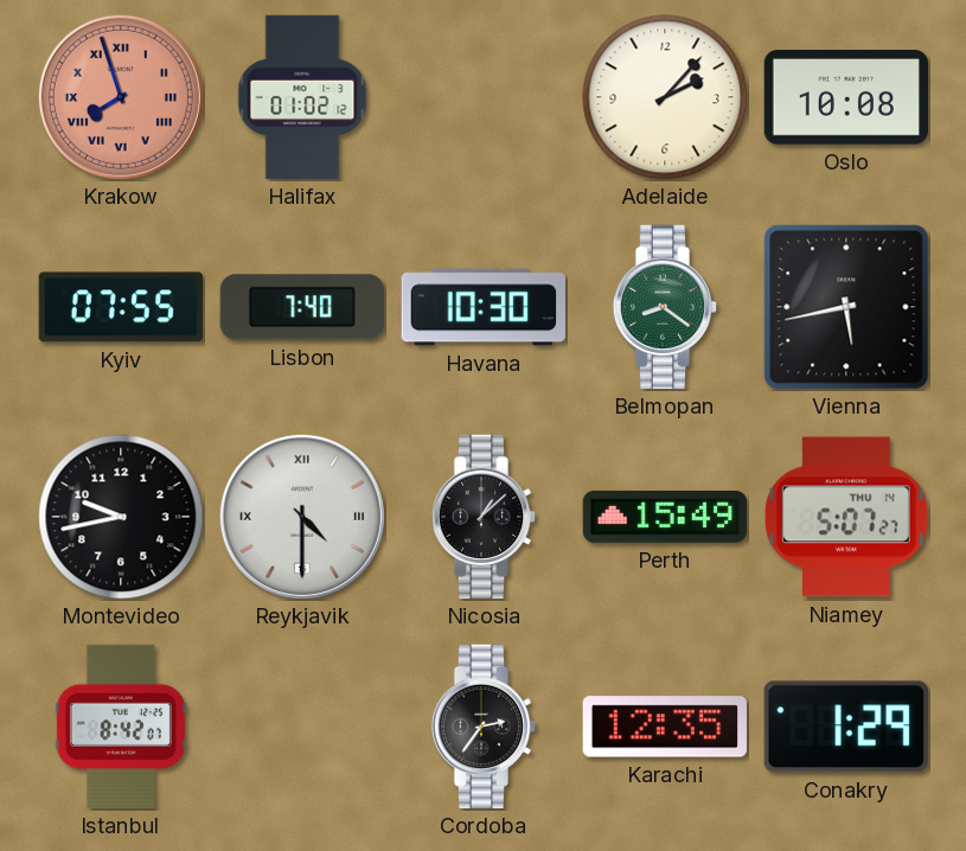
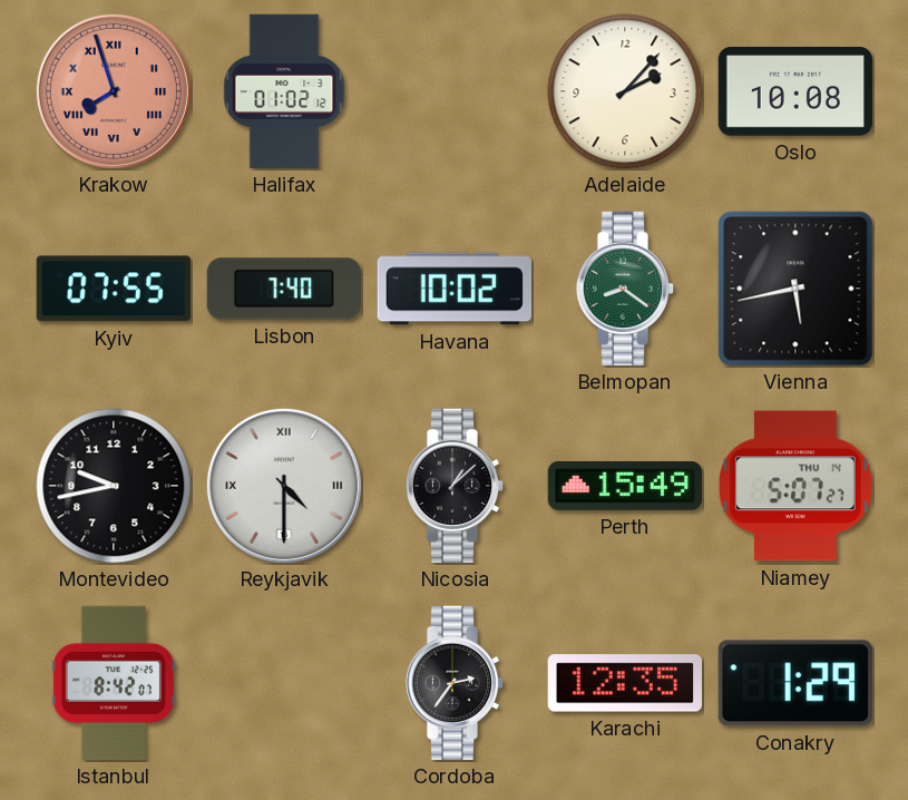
Havana: 10:30 -> 10:02
